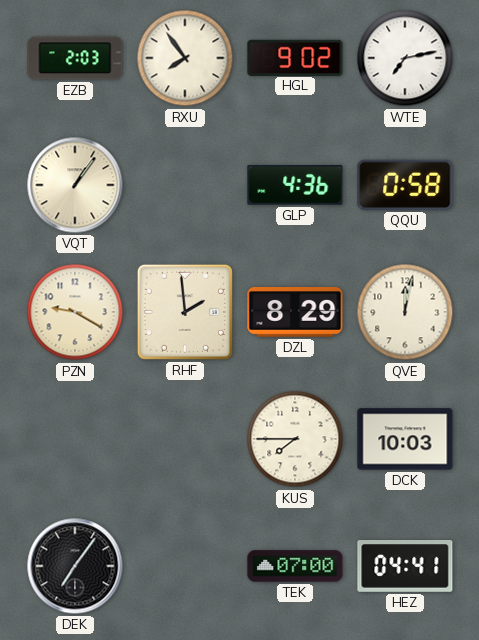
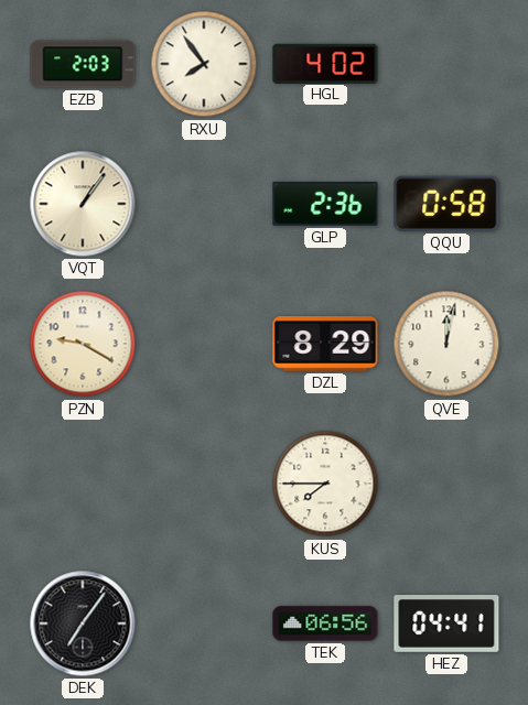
HGL: 9:02 -> 4:02
WTE: 7:13 -> none
GLP: 4:36 -> 2:36
RHF: 1:59 -> none
DCK: 10:03 -> none
TEK: 07:00 -> 06:56
